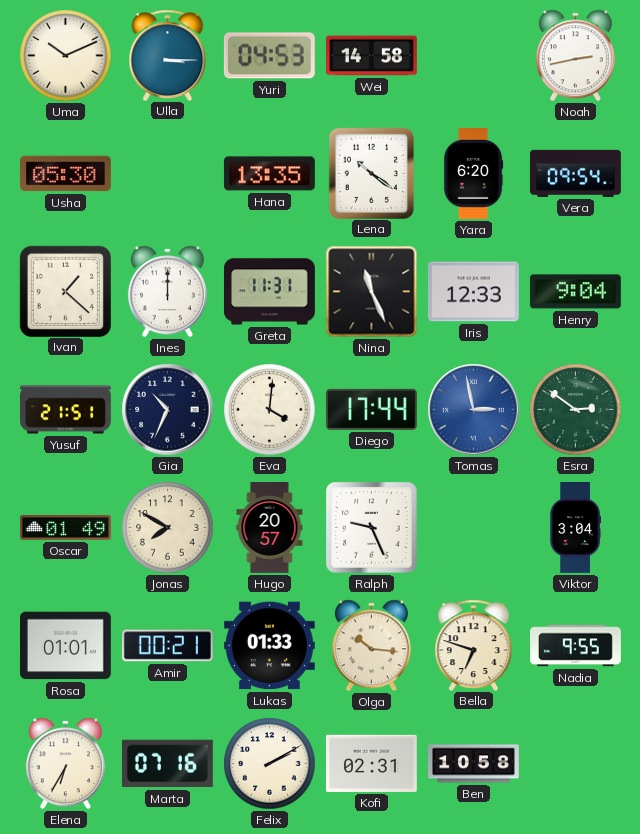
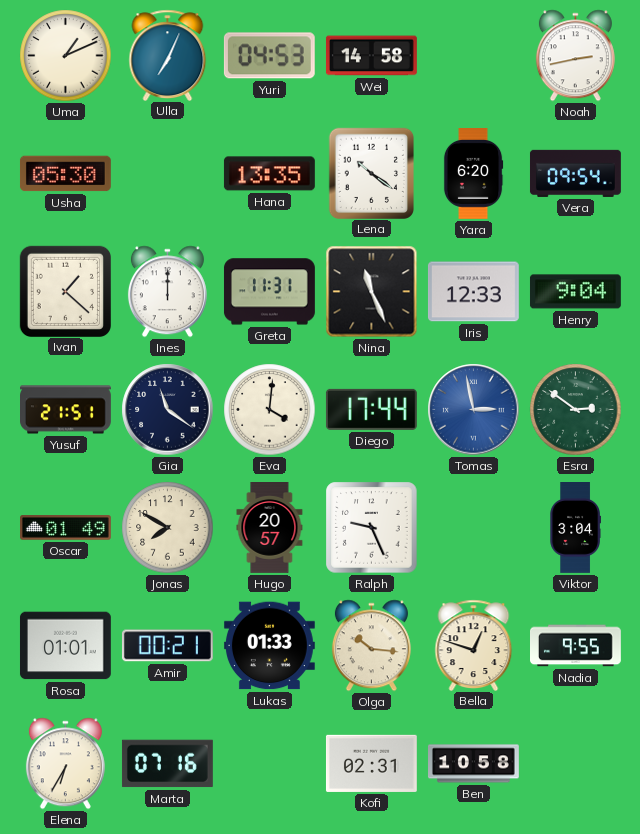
Uma: 10:11 -> 1:11
Ulla: 3:15 -> 7:04
Gia: 10:34 -> 11:21
Bella: 6:48 -> 12:48
Felix: 2:10 -> none
